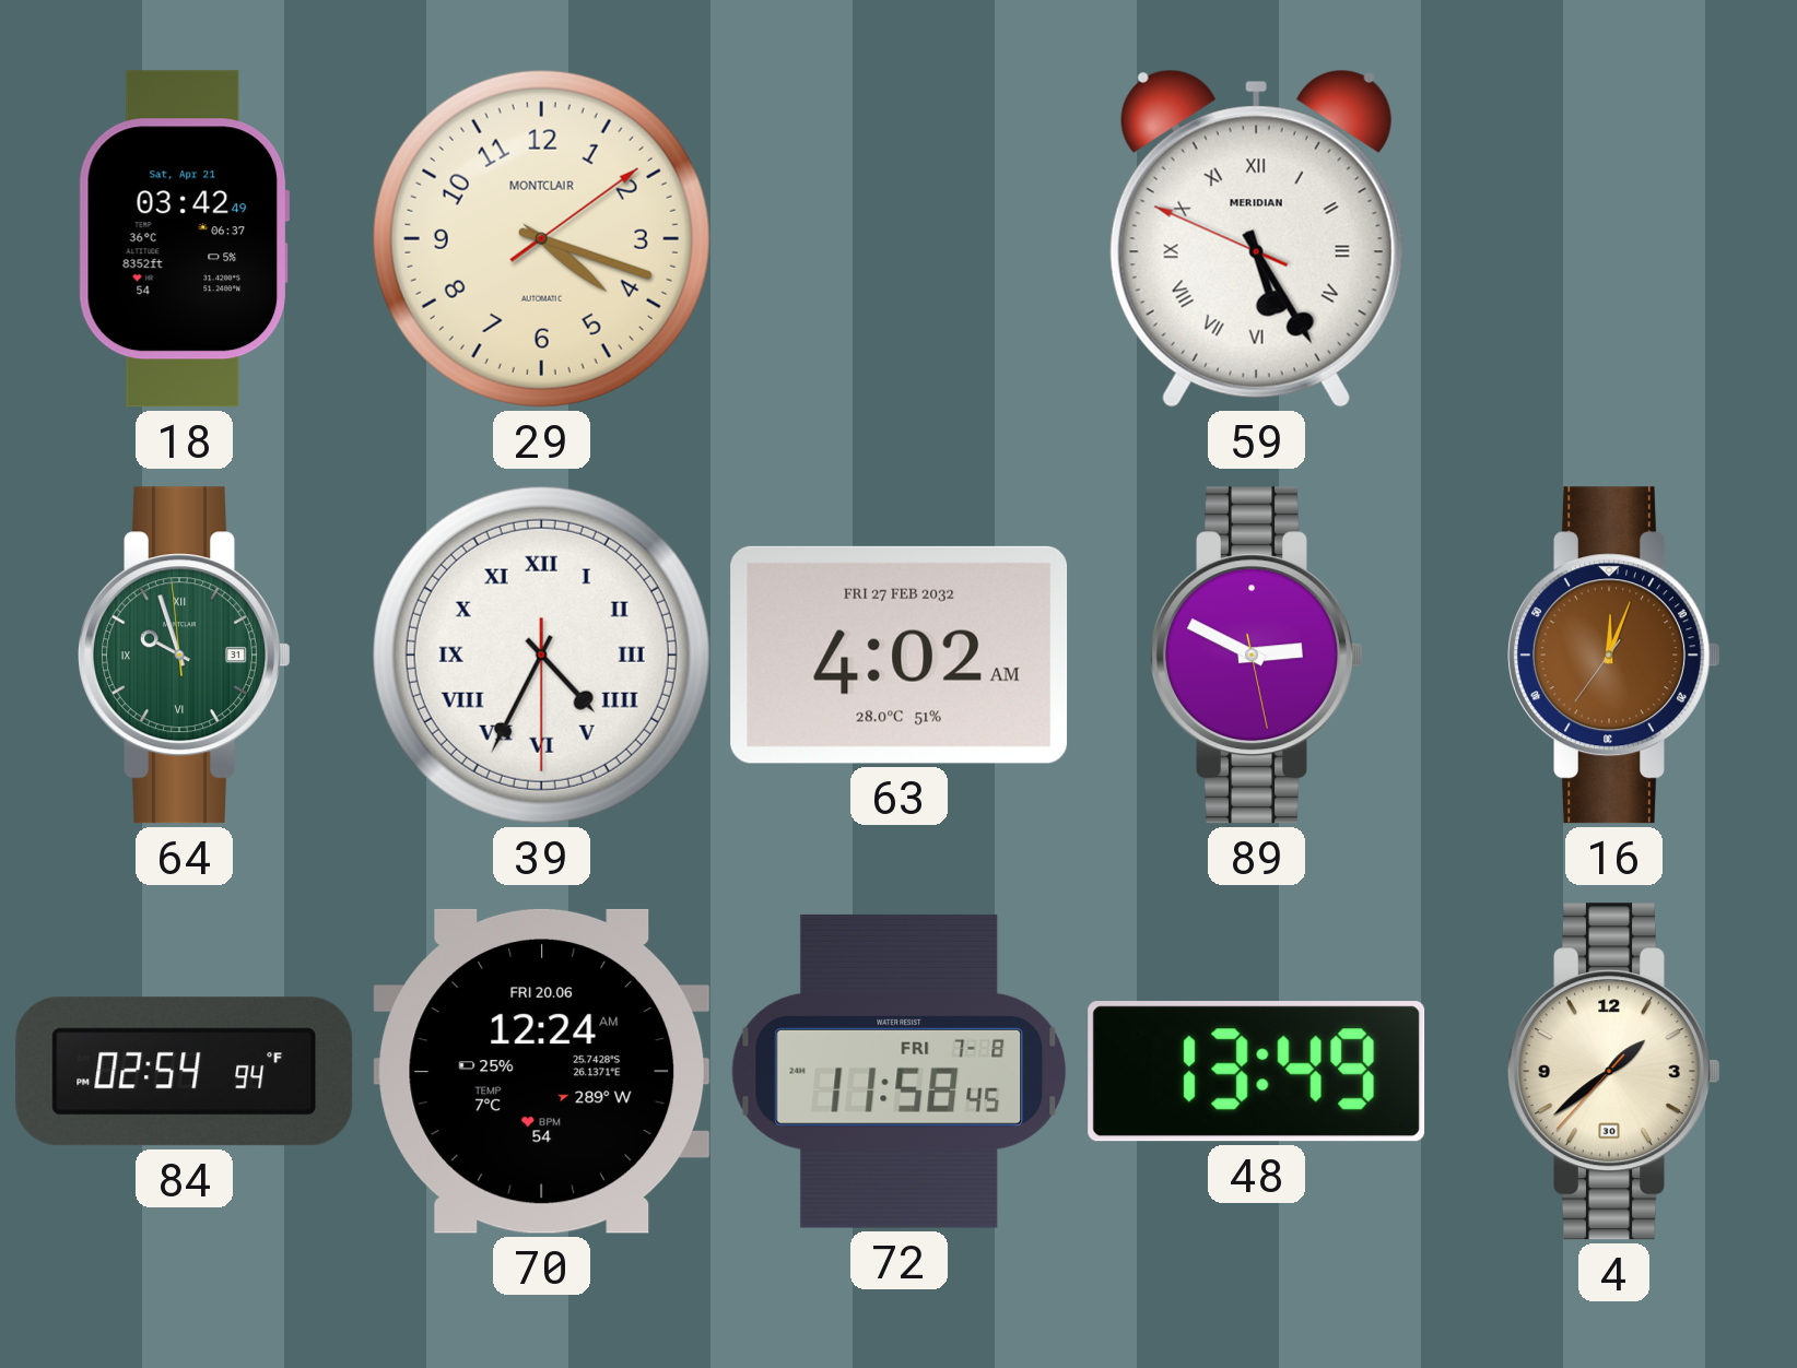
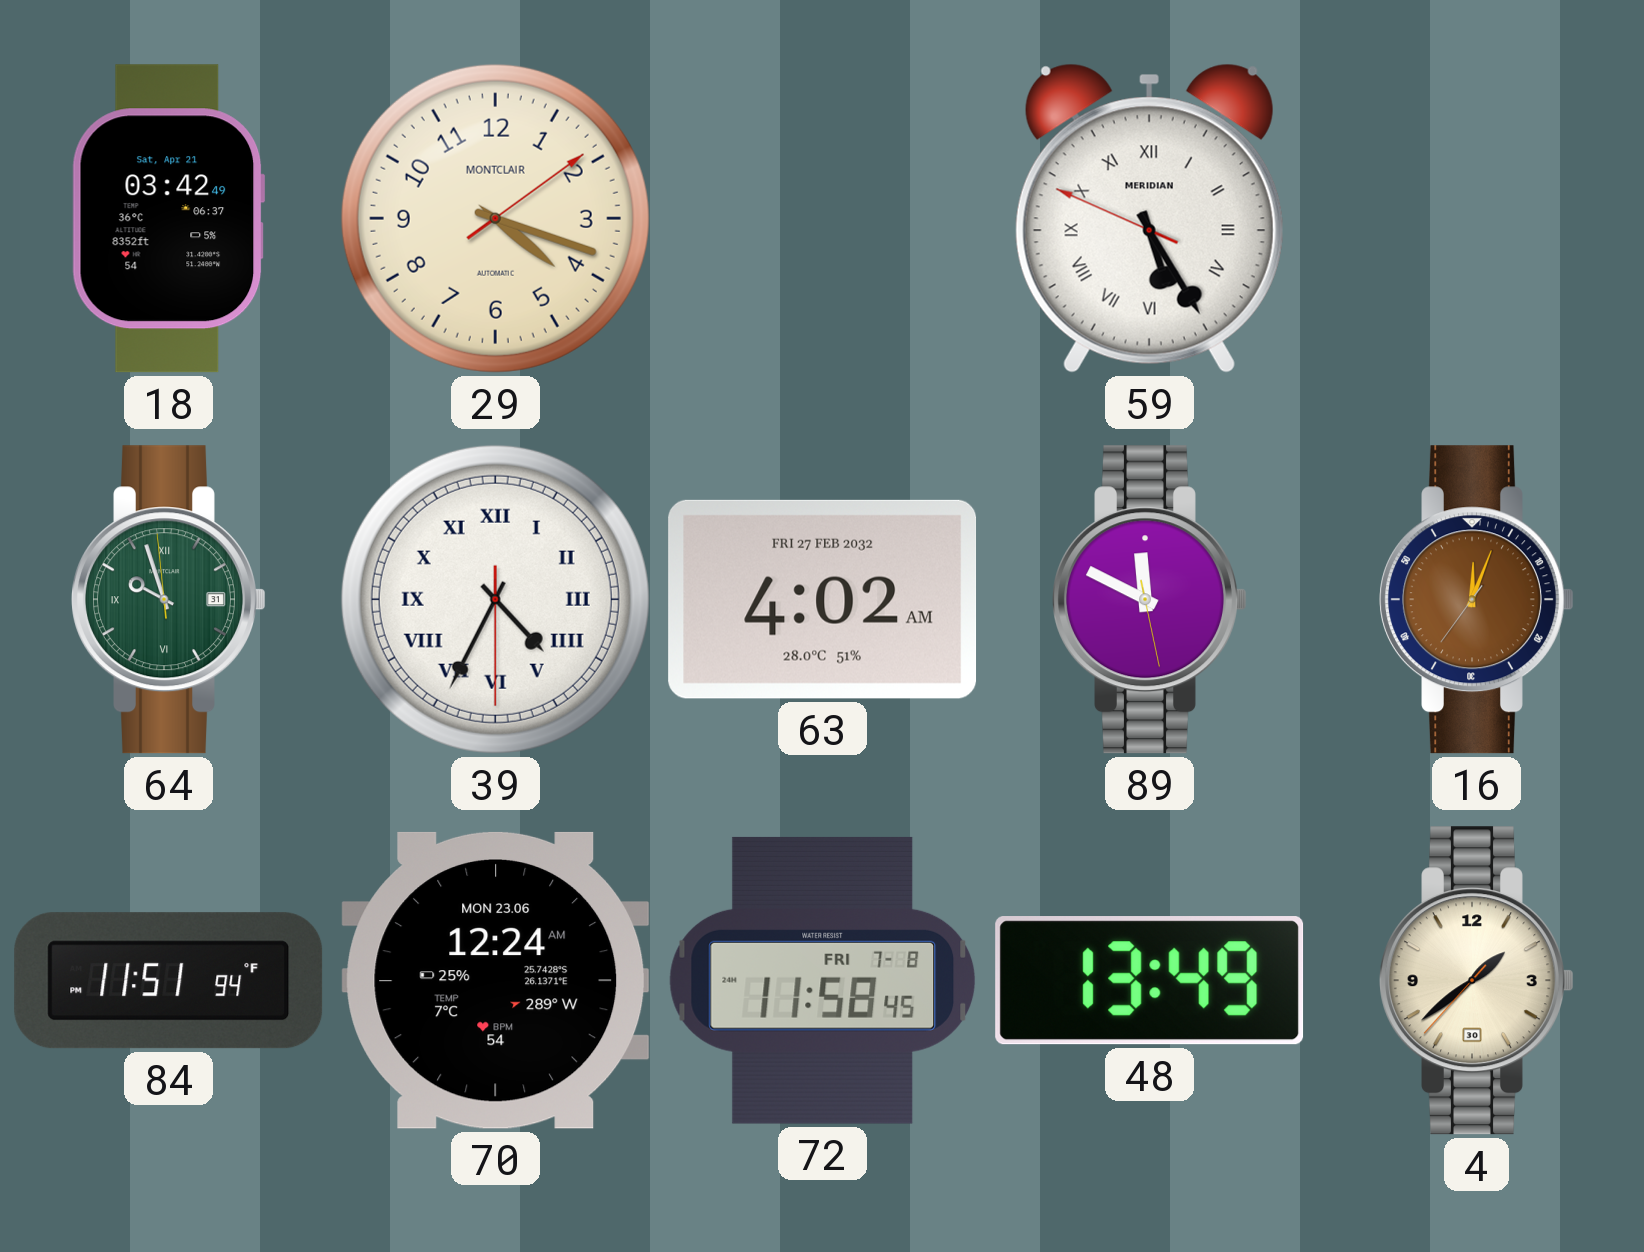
89: 2:49 -> 11:49
84: 02:54 -> 11:51
70 date: FRI 20.06 -> MON 23.06
